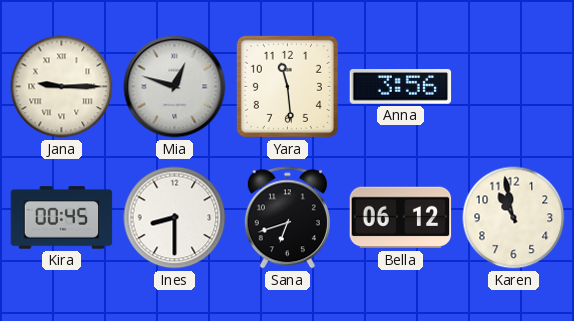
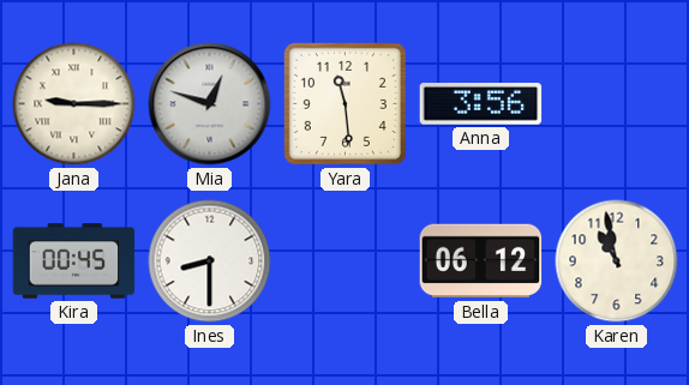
Sana: 6:42 -> none
